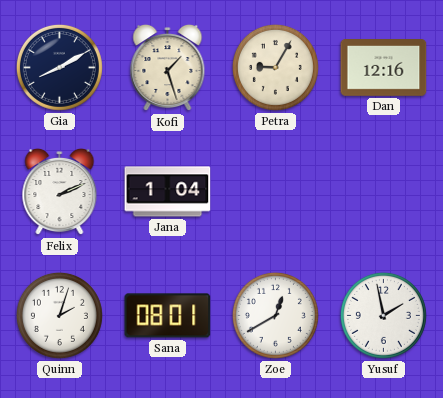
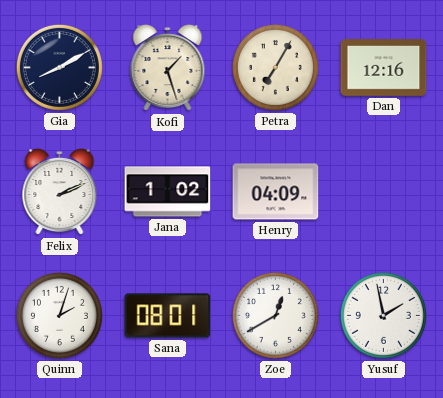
Petra: 9:05 -> 7:05
Jana: 1:04 -> 1:02
Henry: none -> 04:09
